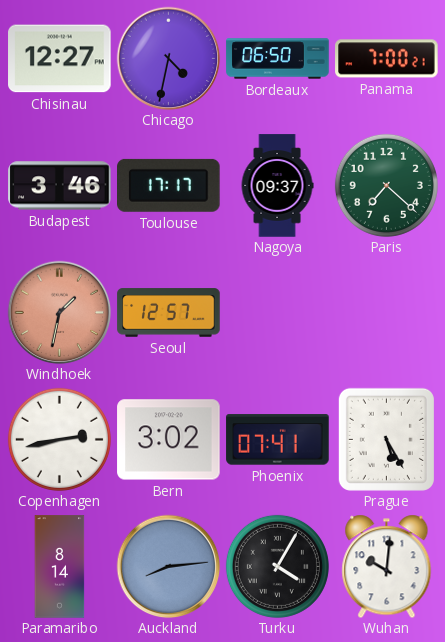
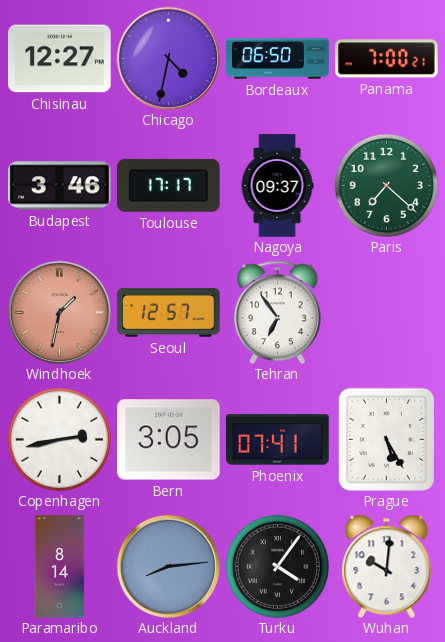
Tehran: none -> 6:54
Bern: 3:02 -> 3:05
Turku: 4:05 -> 4:06
